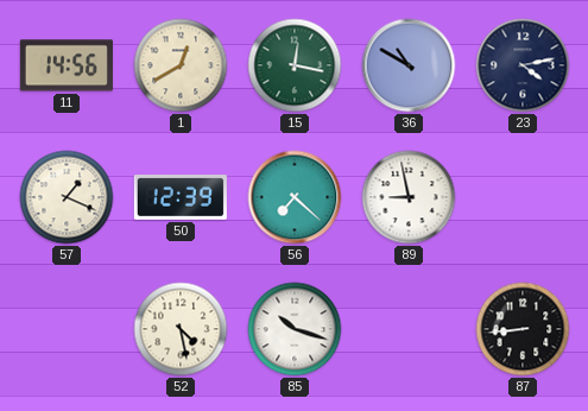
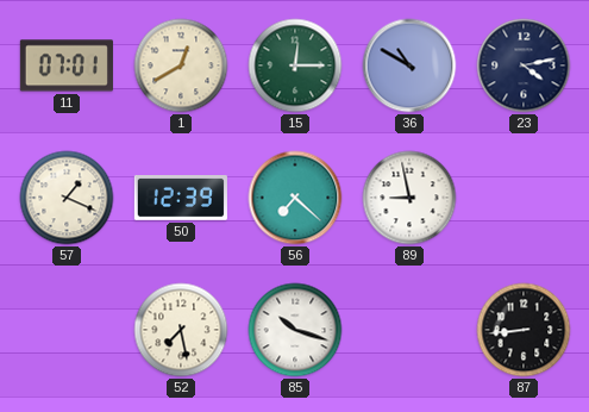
11: 14:56 -> 07:01
15: 12:17 -> 12:15
52: 4:28 -> 7:28
